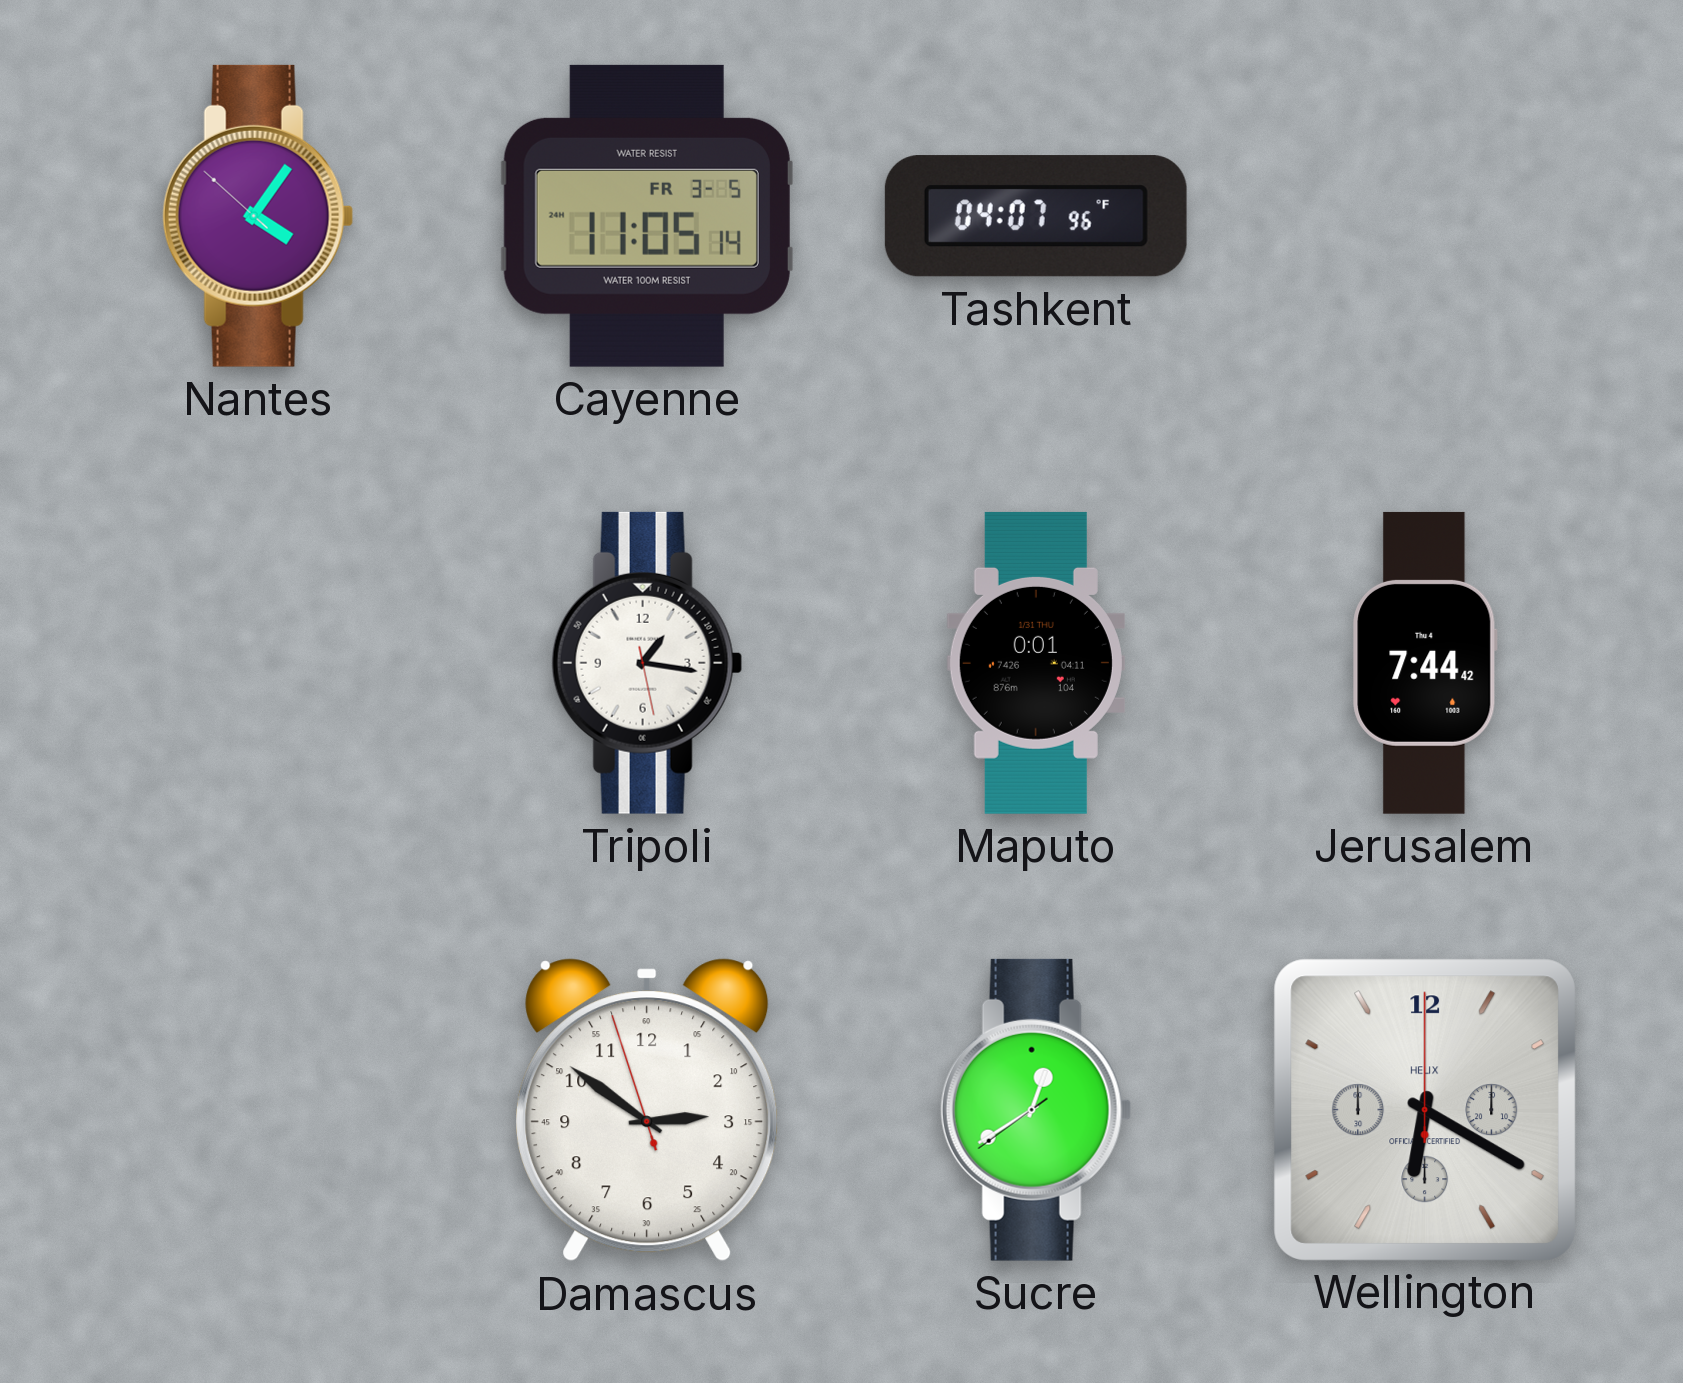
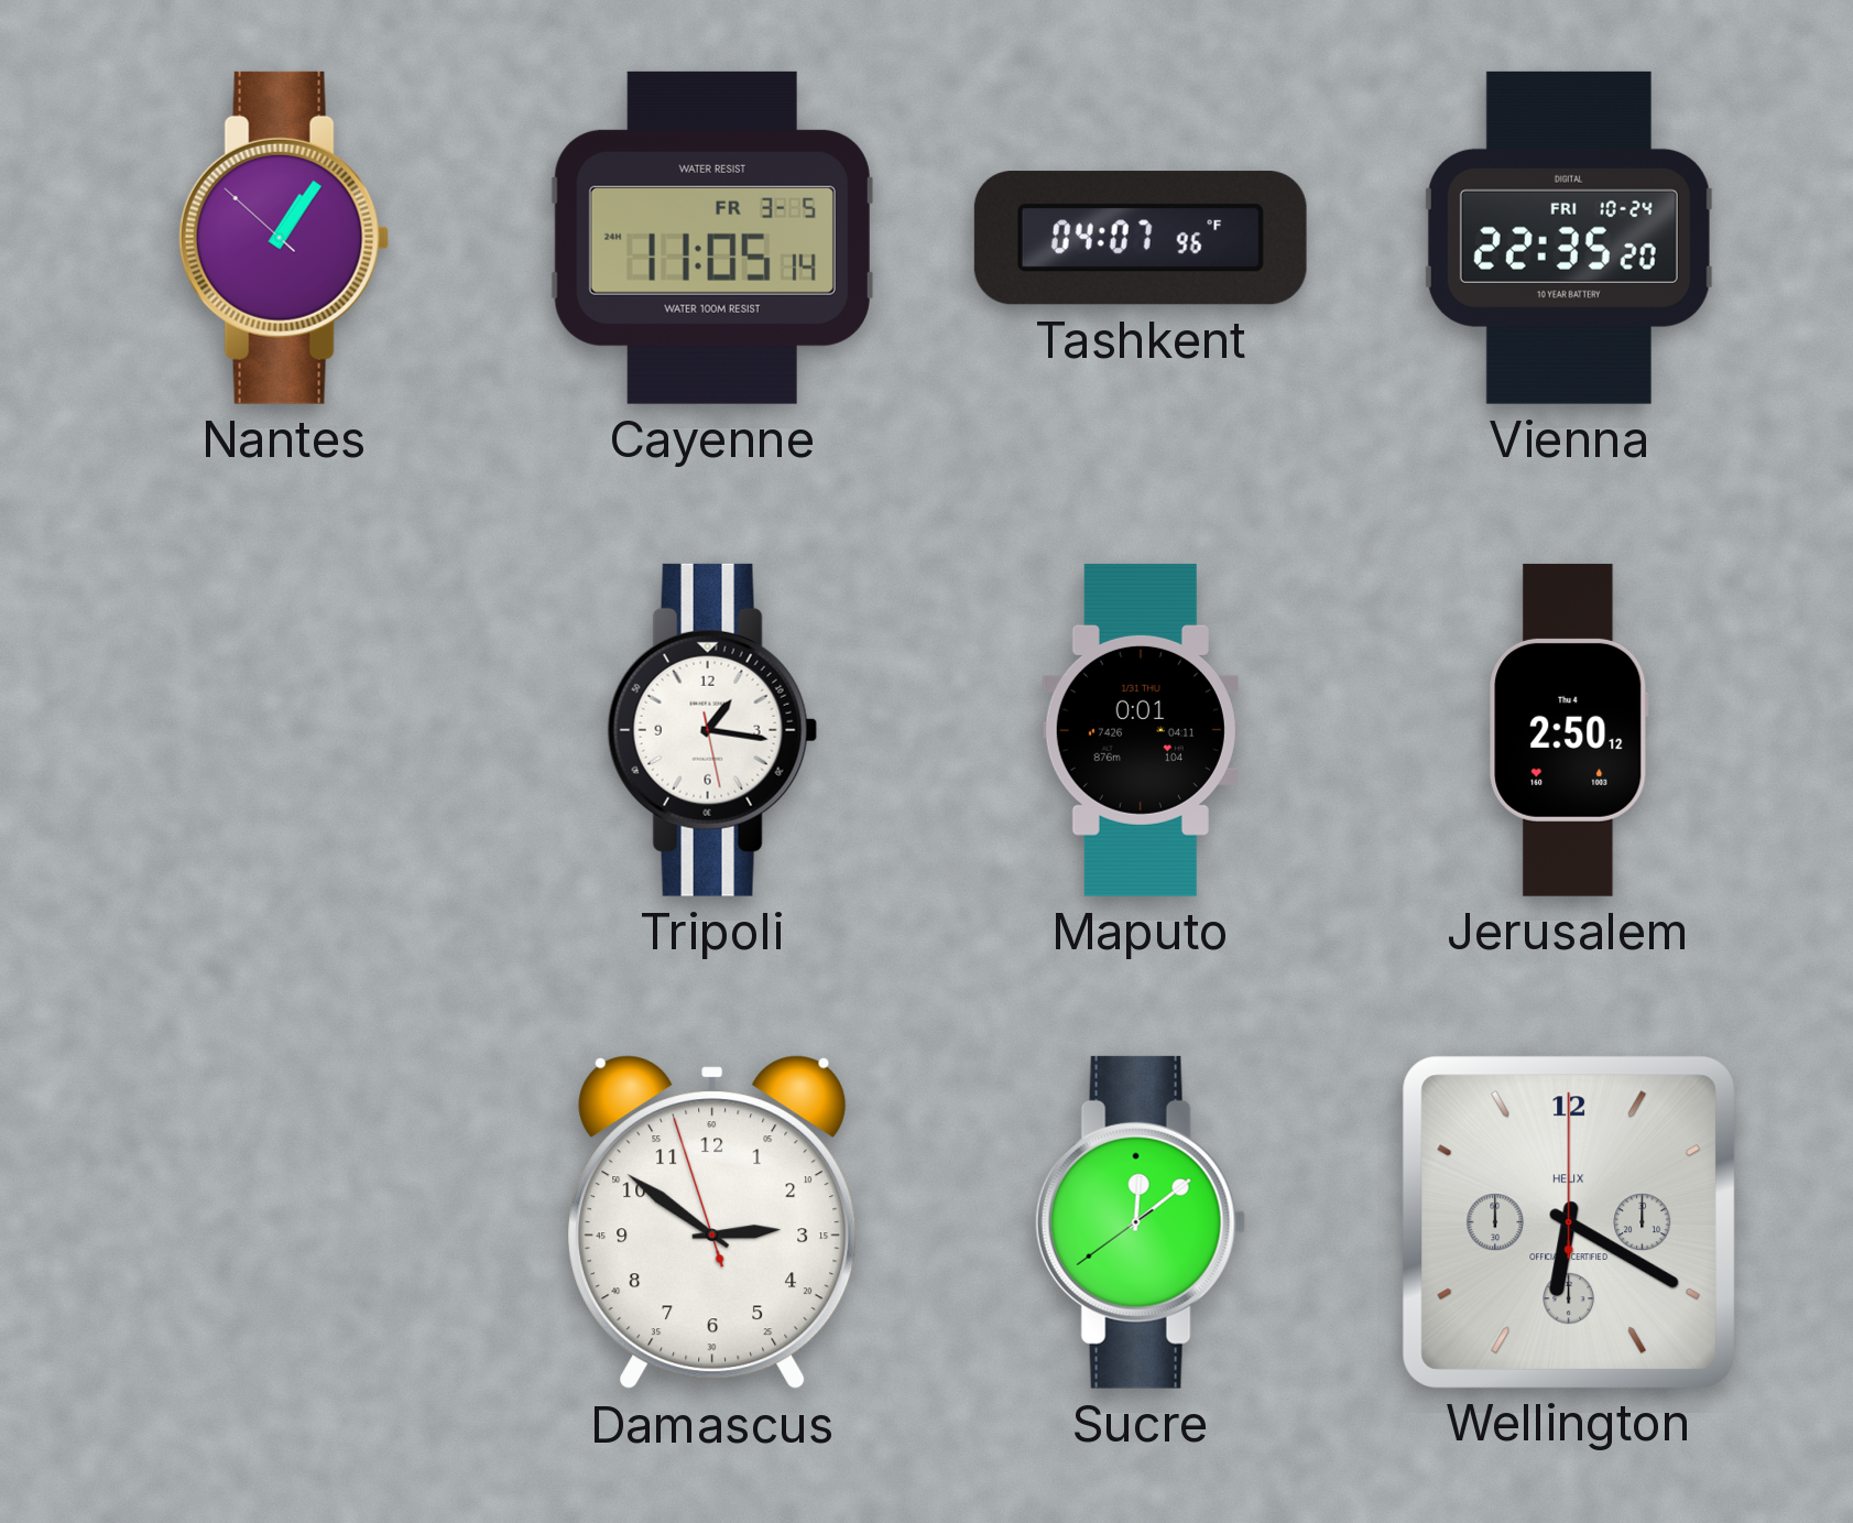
Nantes: 4:05 -> 1:05
Vienna: none -> 22:35
Jerusalem: 7:44 -> 2:50
Sucre: 12:39 -> 12:08
